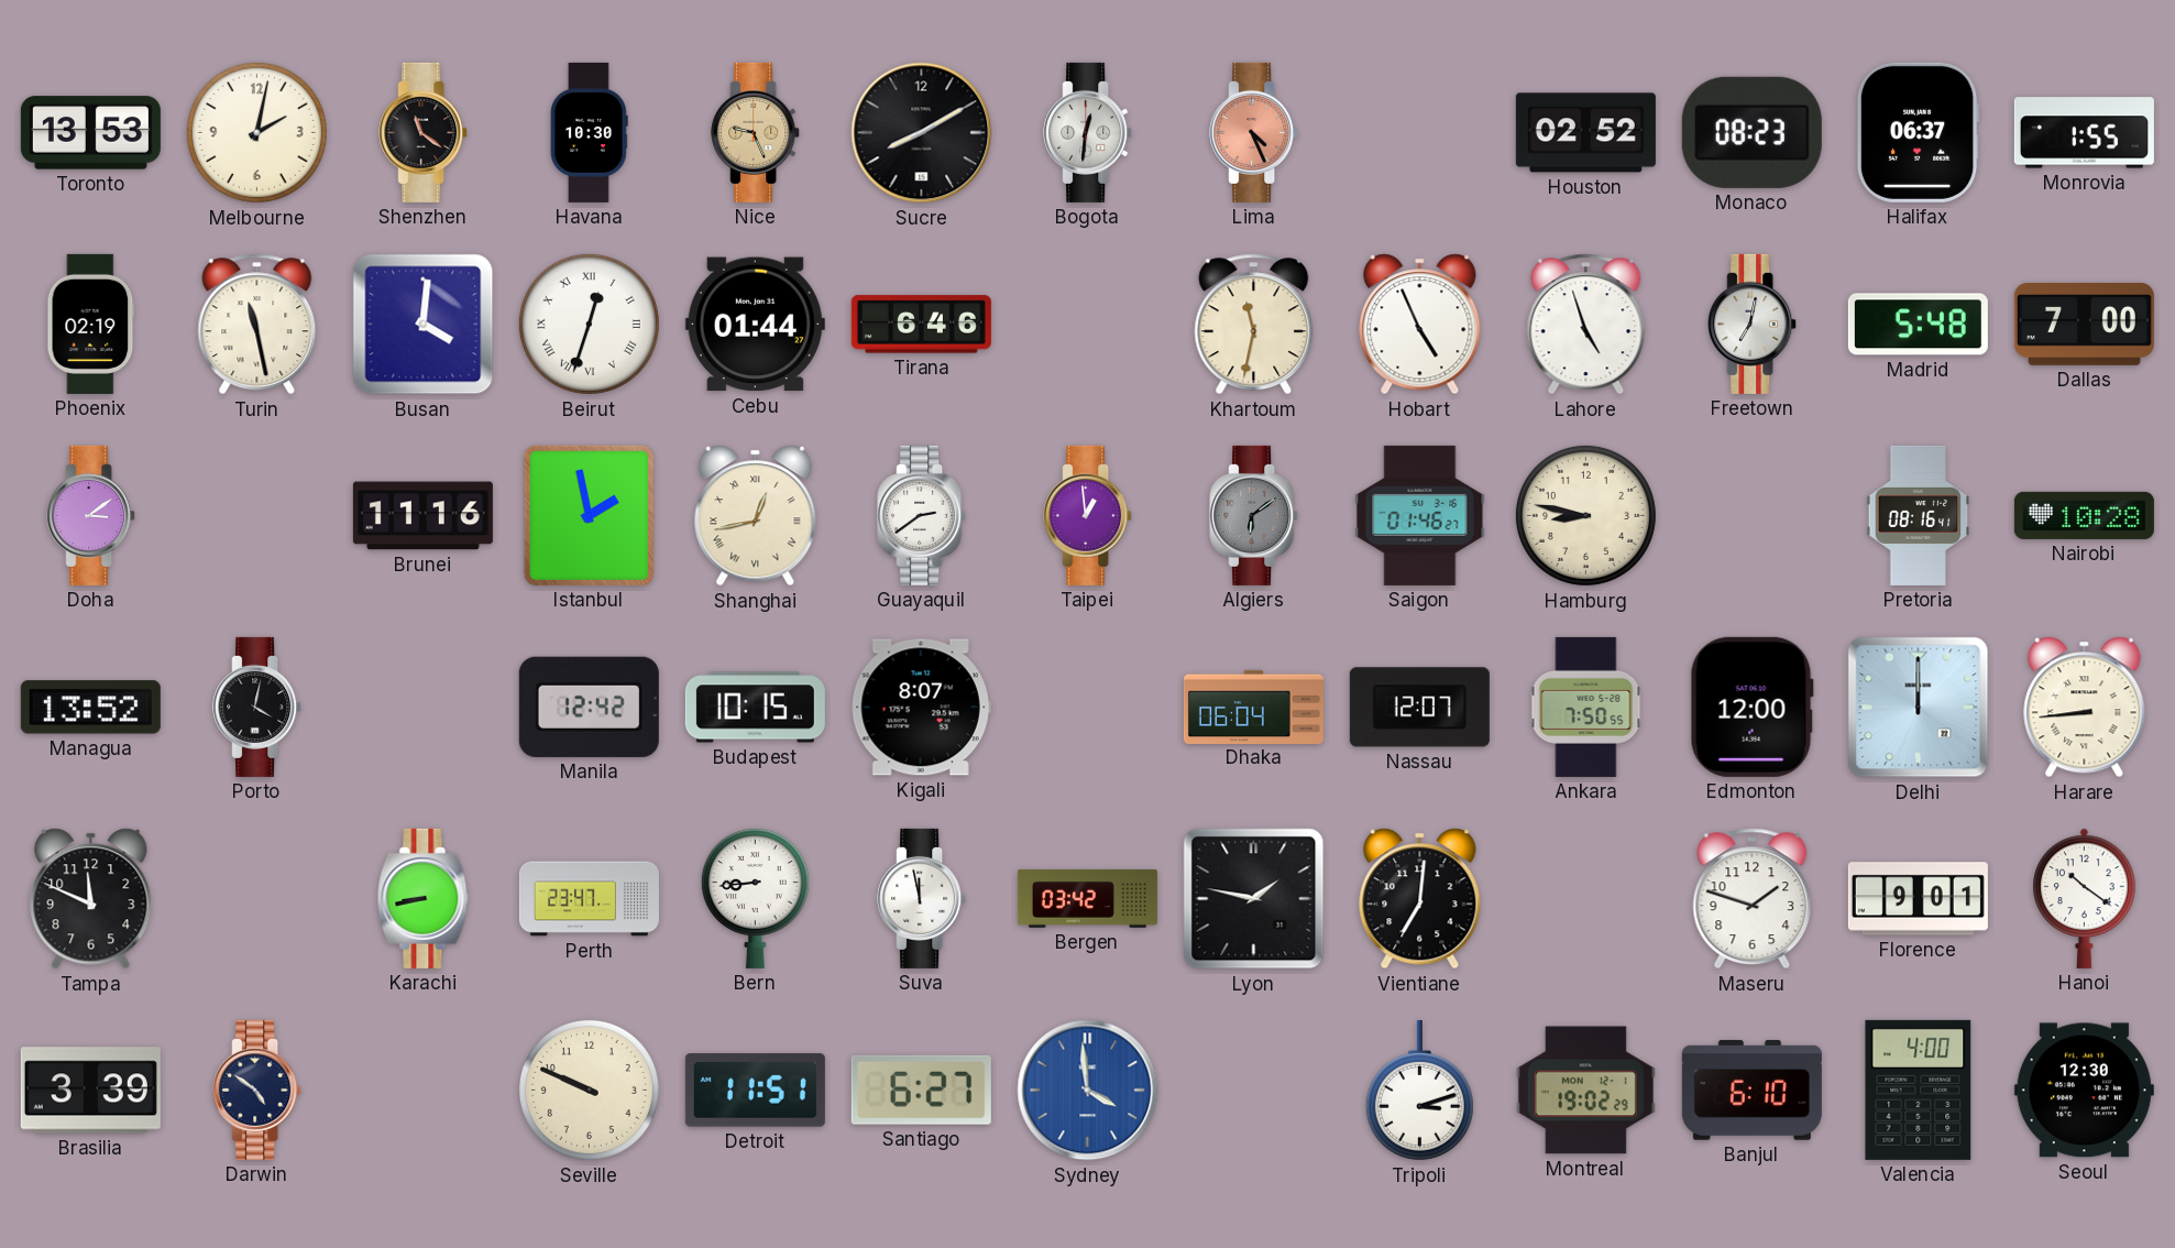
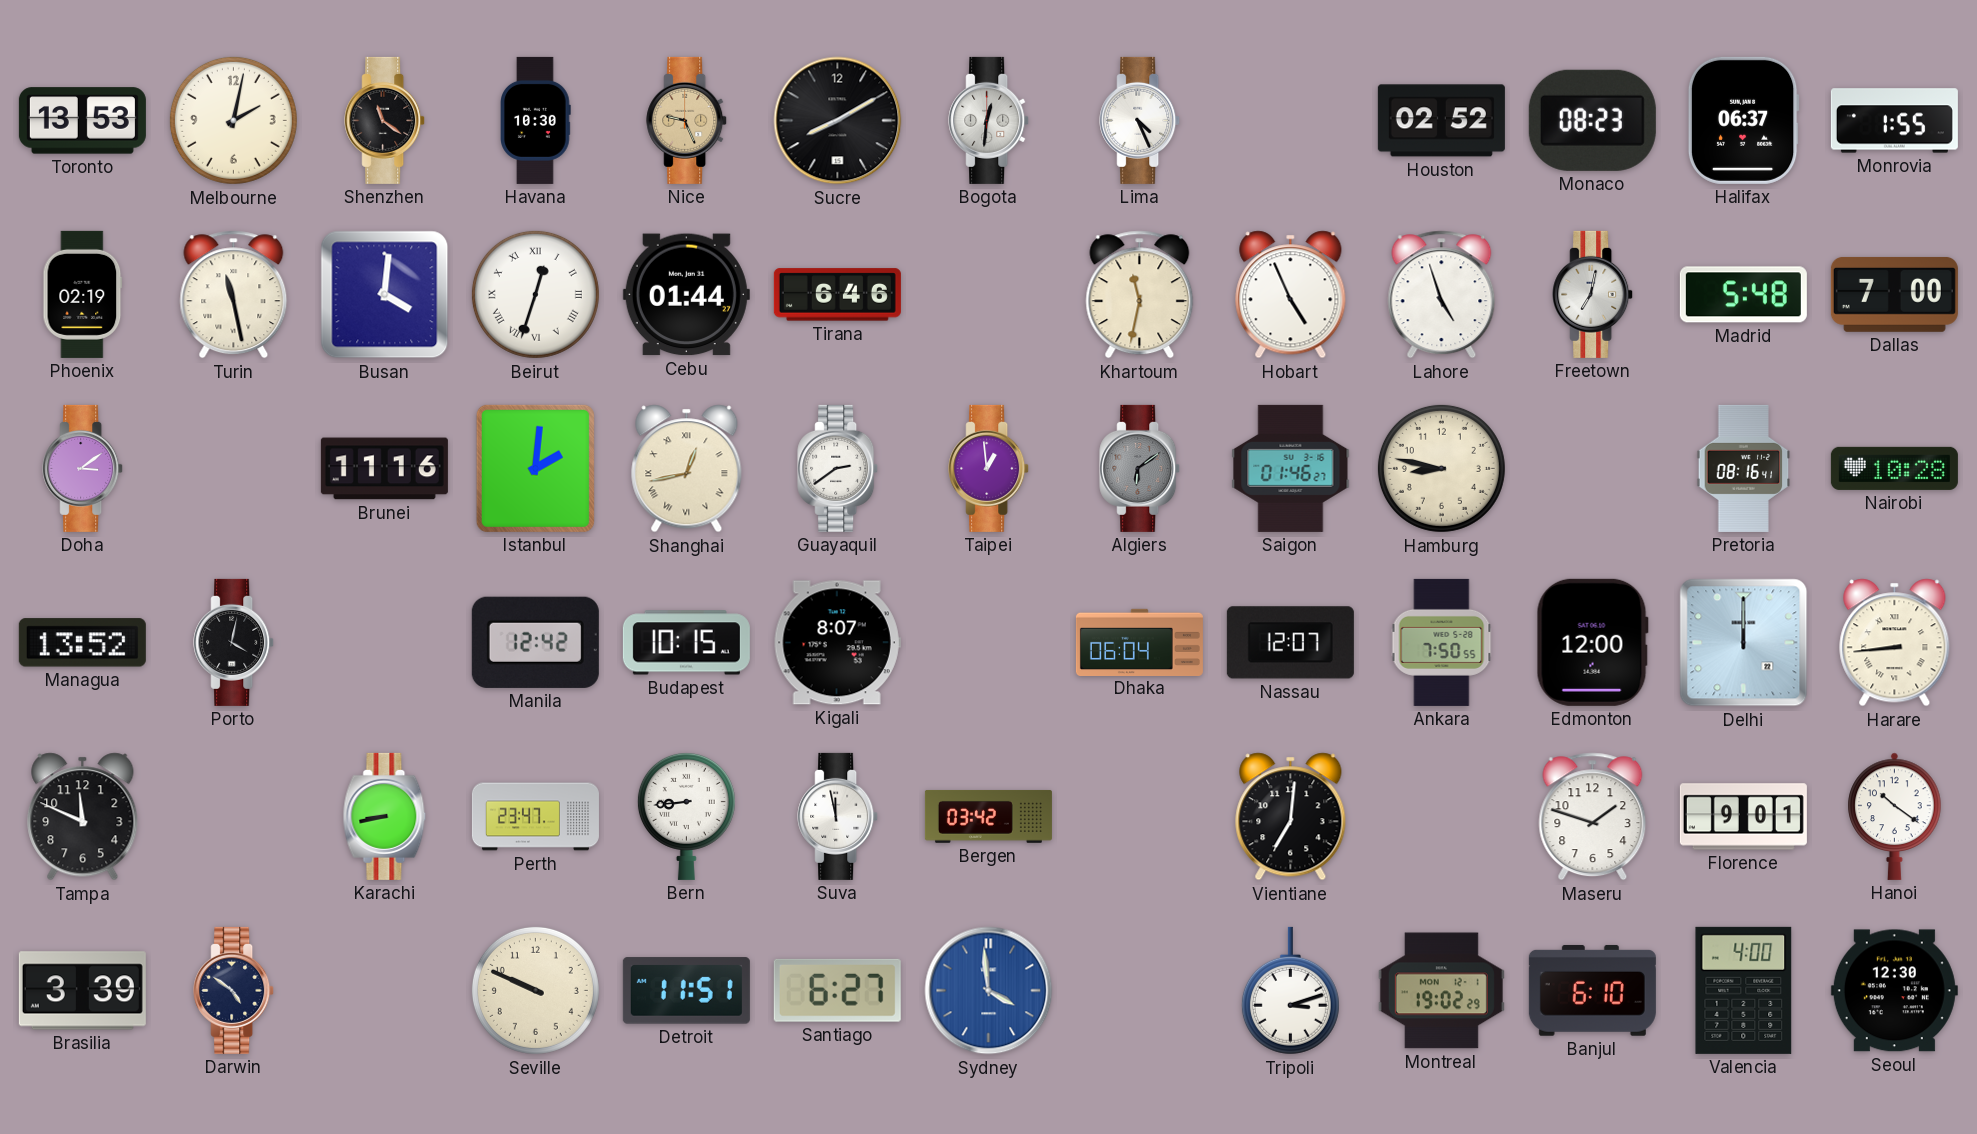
Lima dial: salmon -> white
Istanbul: 1:58 -> 2:01
Lyon: 1:47 -> none
